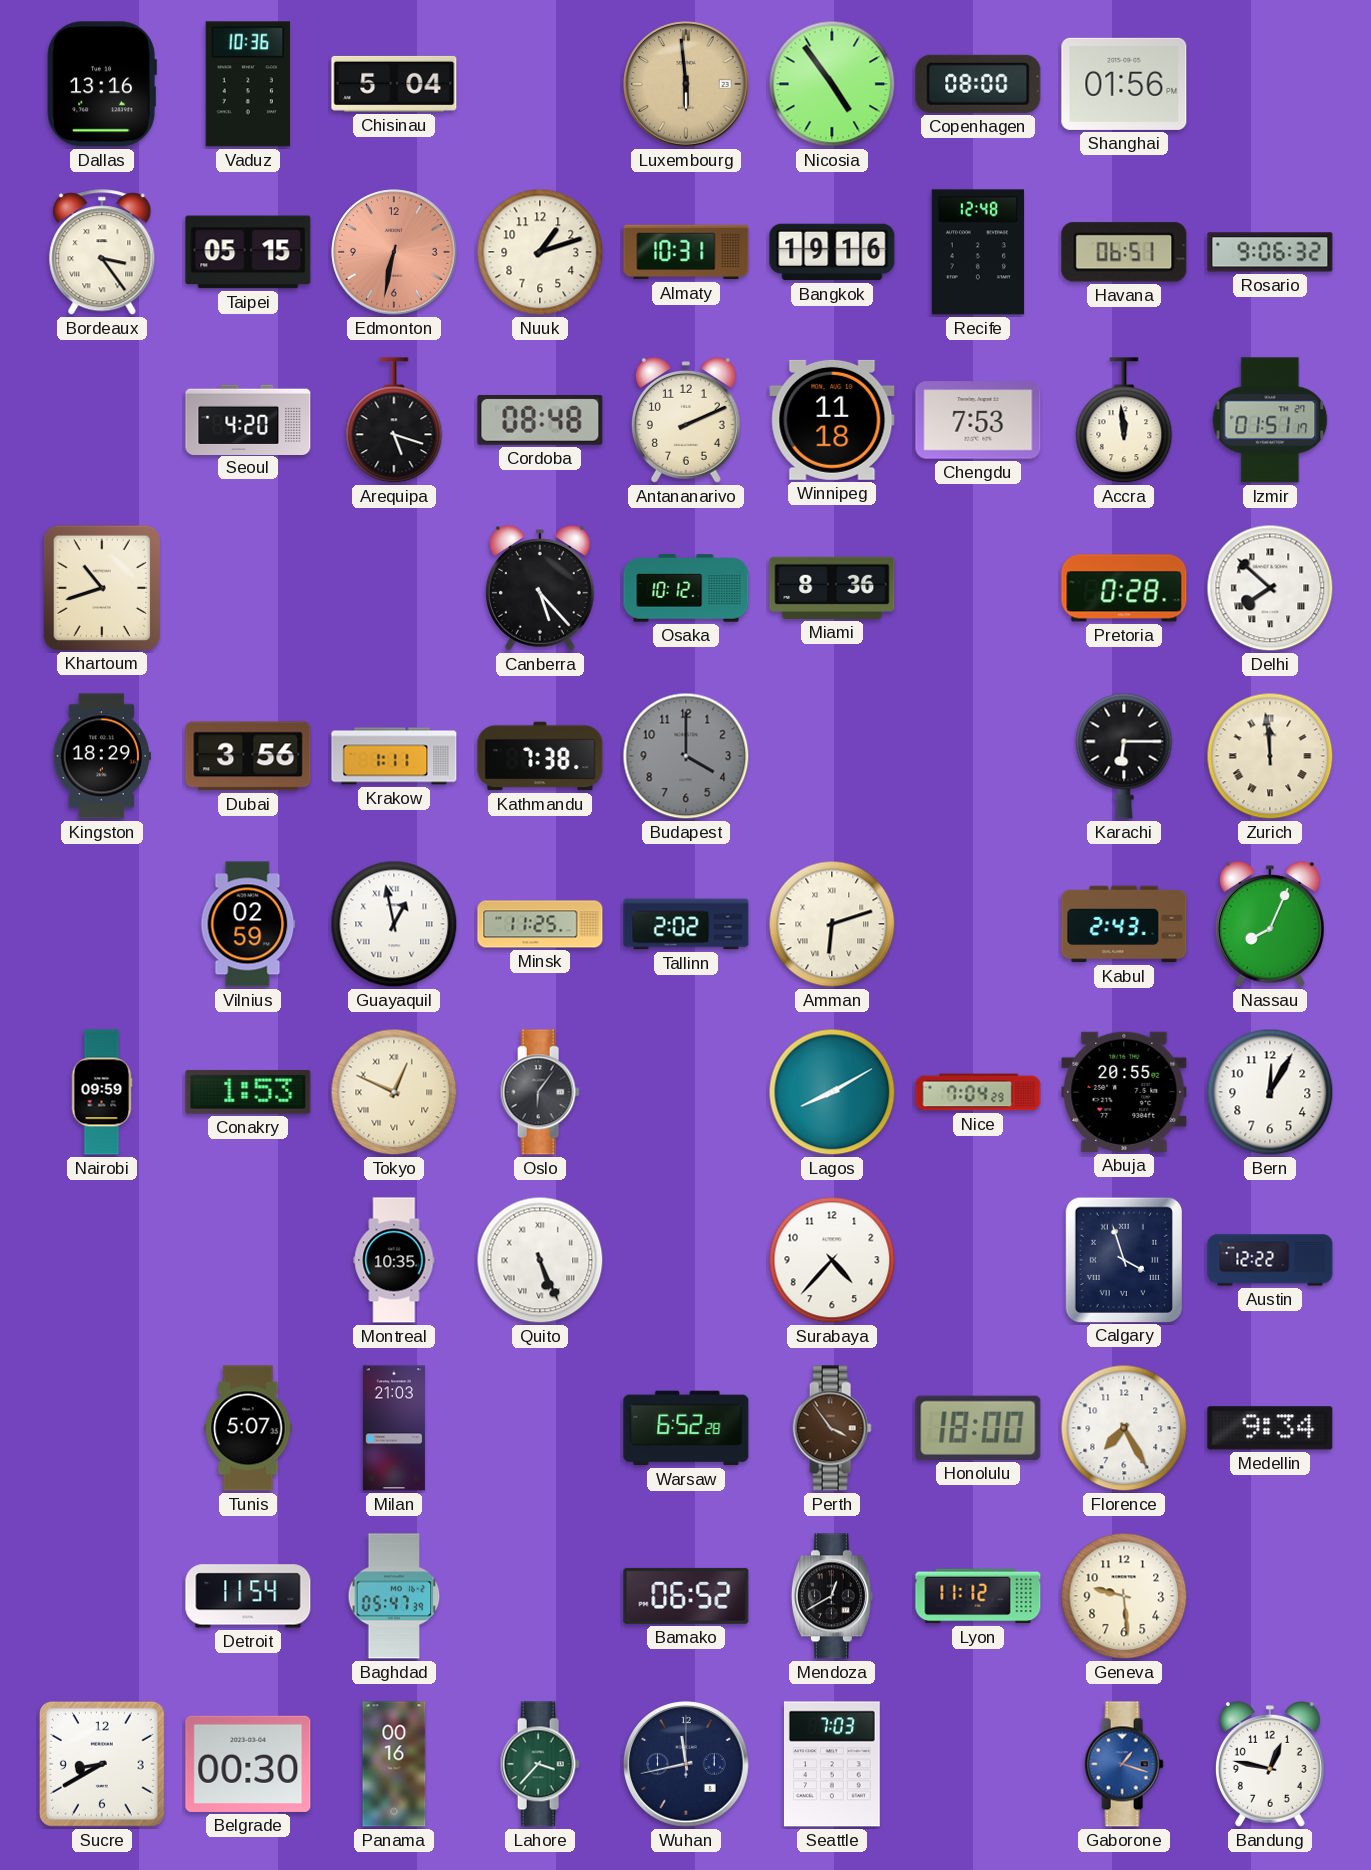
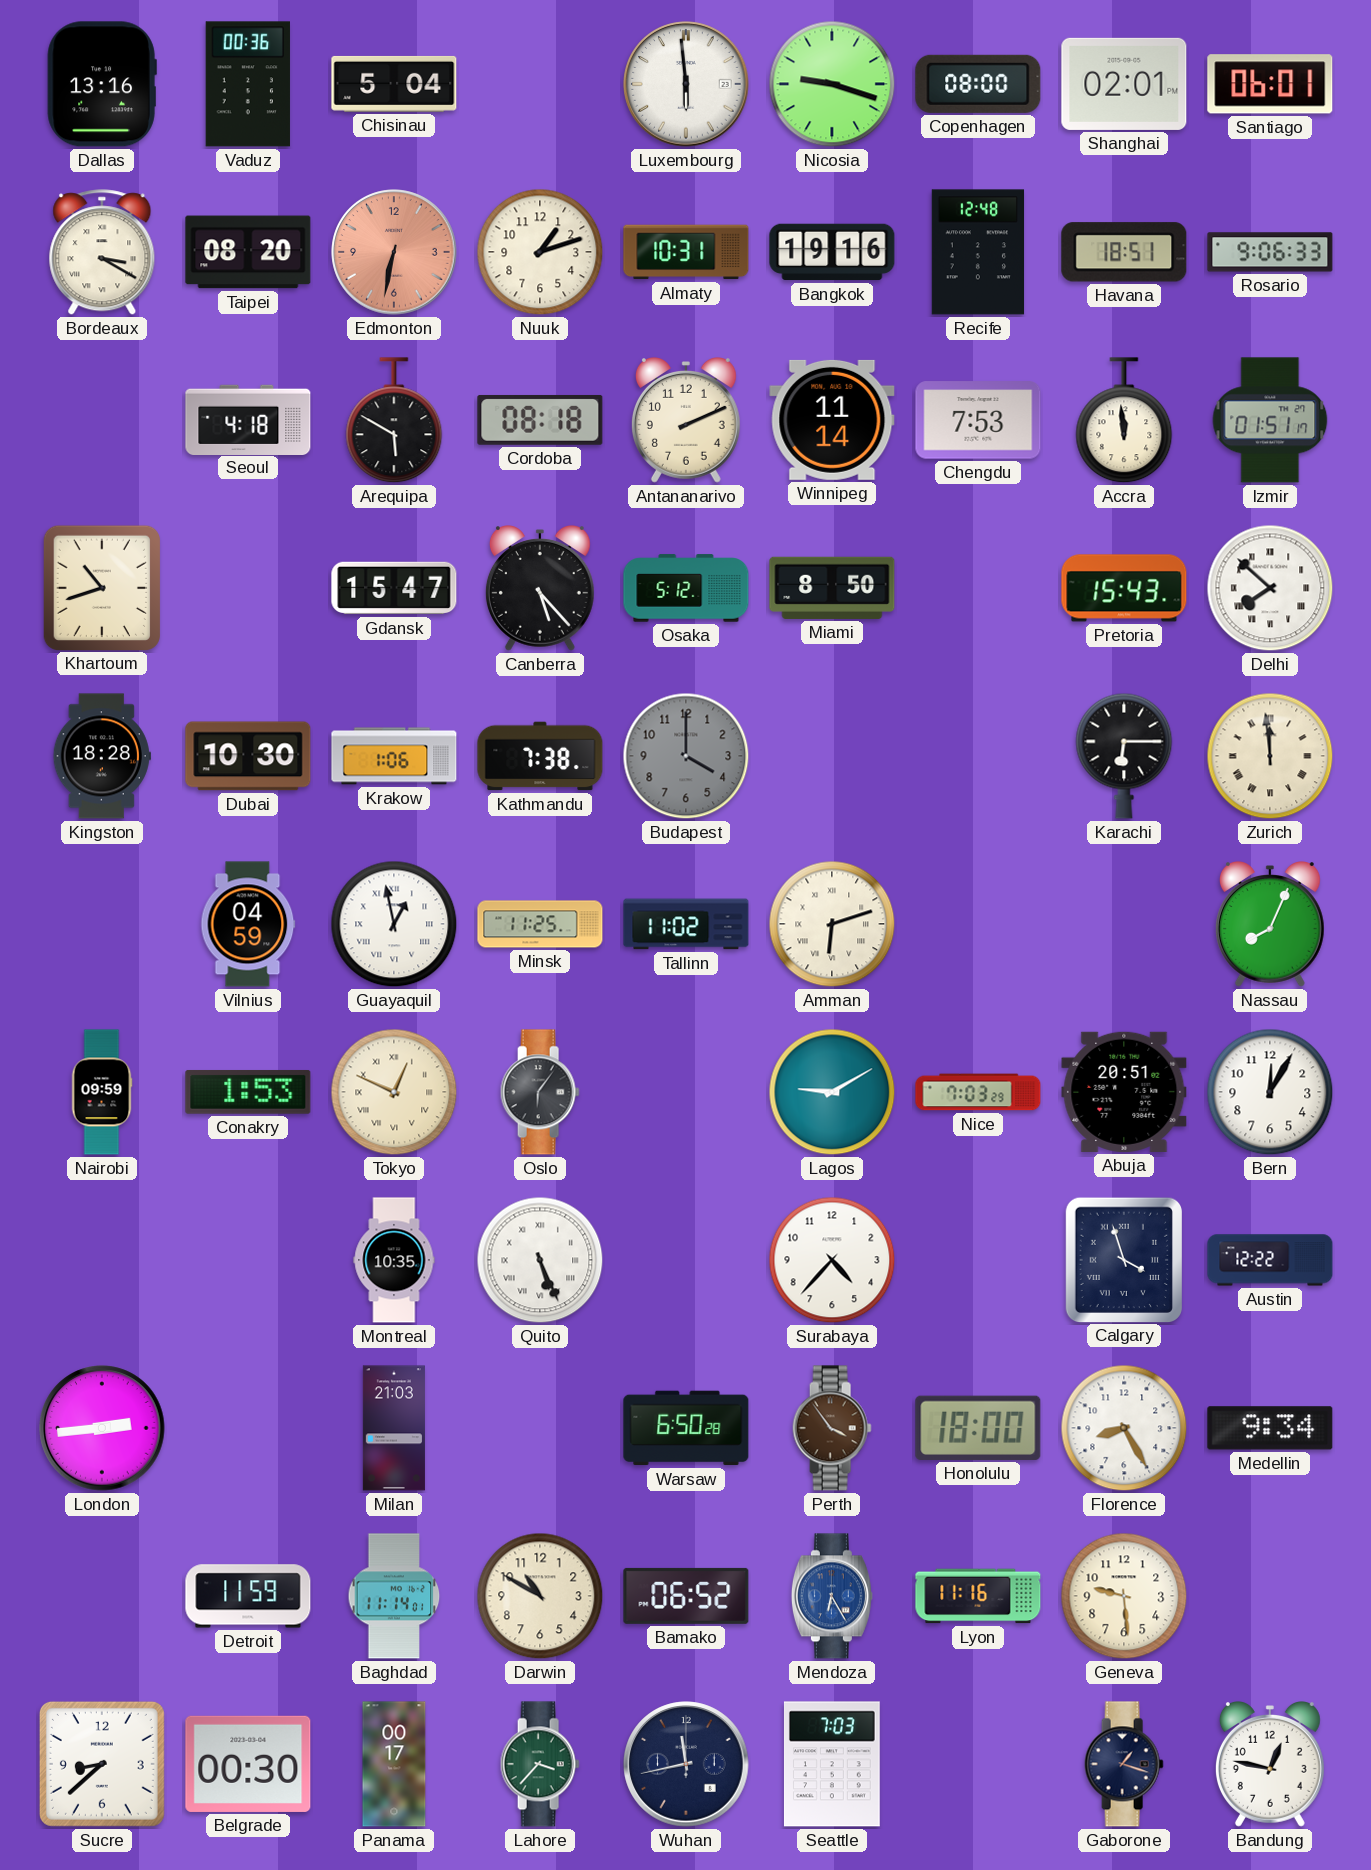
Vaduz: 10:36 -> 00:36
Luxembourg dial: champagne -> white
Nicosia: 4:54 -> 9:18
Shanghai: 01:56 -> 02:01
Santiago: none -> 06:01
Bordeaux: 3:24 -> 3:20
Taipei: 05:15 -> 08:20
Havana: 06:51 -> 18:51
Rosario: 9:06:32 -> 9:06:33
Seoul: 4:20 -> 4:18
Arequipa: 5:18 -> 5:50
Cordoba: 08:48 -> 08:18
Winnipeg: 11:18 -> 11:14
Gdansk: none -> 15:47
Osaka: 10:12 -> 5:12
Miami: 8:36 -> 8:50
Pretoria: 0:28 -> 15:43
Kingston: 18:29 -> 18:28
Dubai: 3:56 -> 10:30
Krakow: 1:11 -> 1:06
Vilnius: 02:59 -> 04:59
Tallinn: 2:02 -> 11:02
Kabul: 2:43 -> none
Lagos: 8:10 -> 9:10
Nice: 7:04 -> 7:03
Abuja: 20:55 -> 20:51
London: none -> 2:44
Tunis: 5:07 -> none
Warsaw: 6:52 -> 6:50
Florence: 7:25 -> 8:25
Detroit: 11:54 -> 11:59
Baghdad: 05:47 -> 11:14
Darwin: none -> 10:50
Mendoza: 12:40 -> 6:25
Mendoza dial: black -> blue
Lyon: 11:12 -> 11:16
Sucre: 8:40 -> 8:38
Panama: 00:16 -> 00:17
Gaborone dial: blue -> navy
